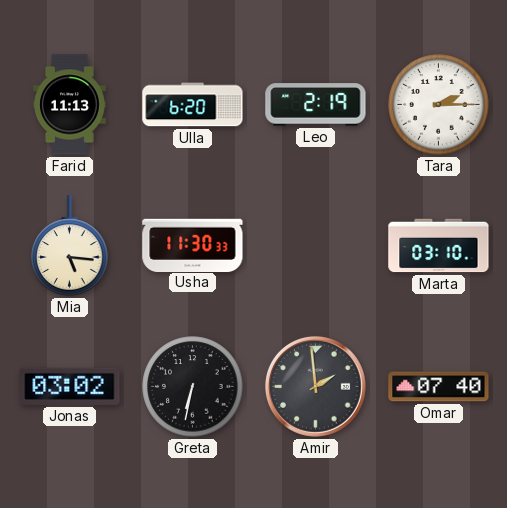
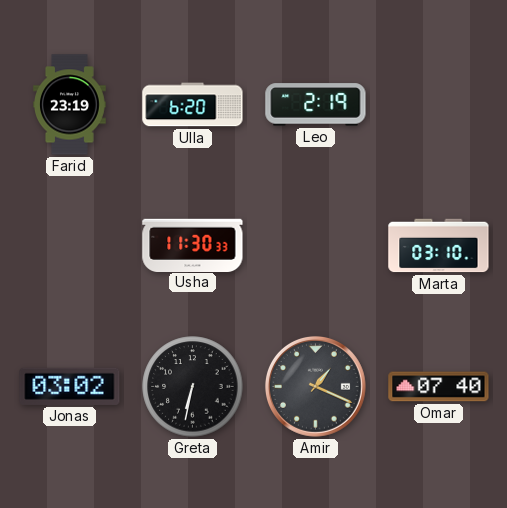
Farid: 11:13 -> 23:19
Tara: 2:15 -> none
Mia: 5:16 -> none
Amir: 1:59 -> 1:19
